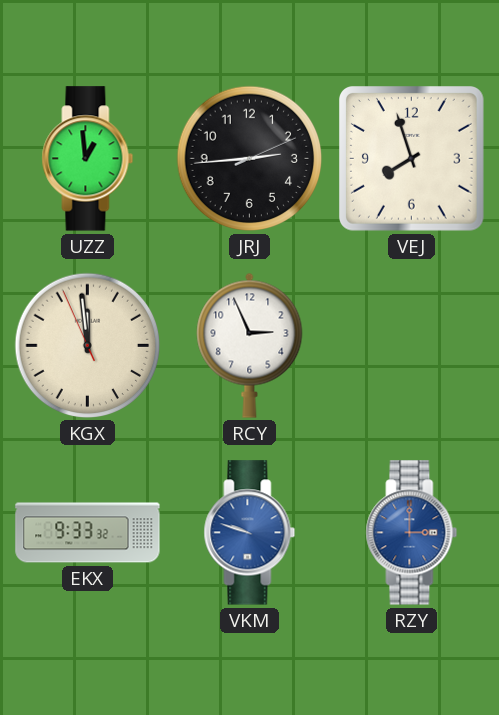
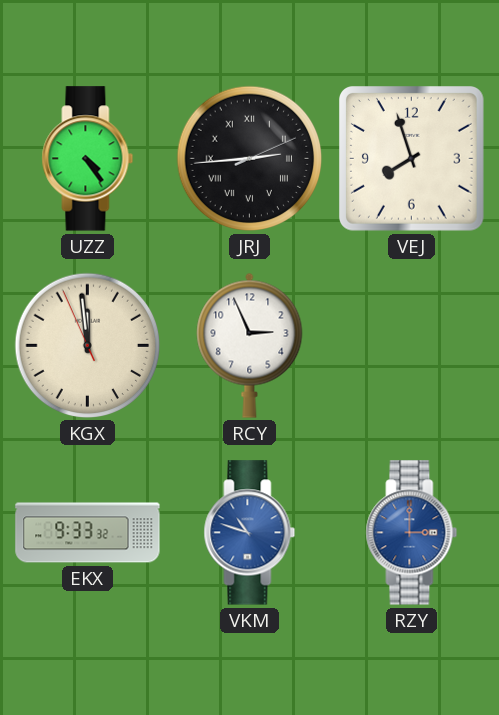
UZZ: 12:59 -> 4:24
JRJ numerals: Arabic -> Roman
VKM: 9:48 -> 10:48
